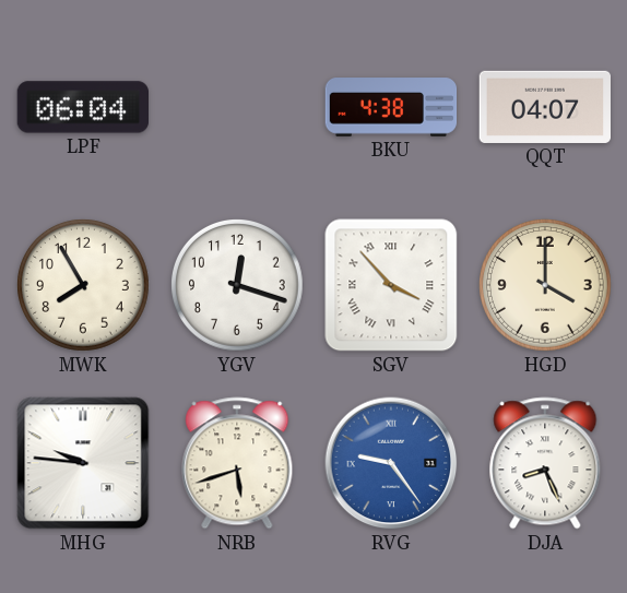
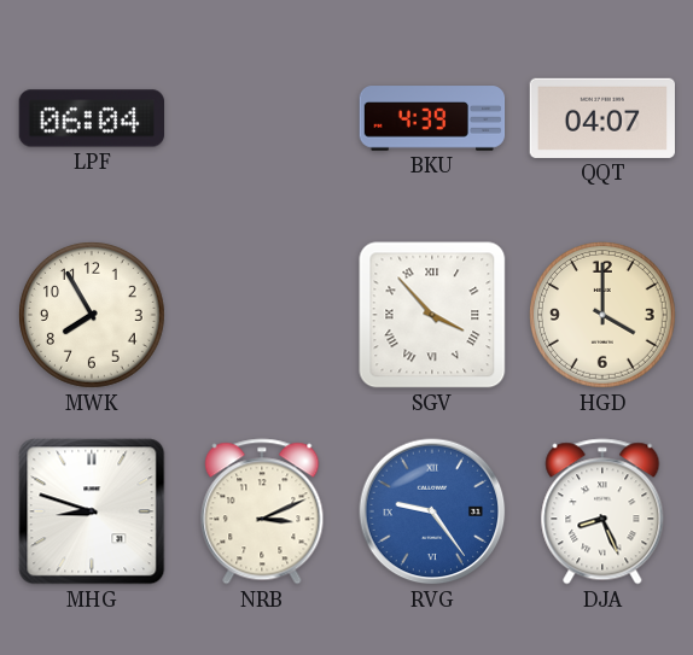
BKU: 4:38 -> 4:39
YGV: 12:18 -> none
MHG: 9:46 -> 8:48
NRB: 5:42 -> 3:11
